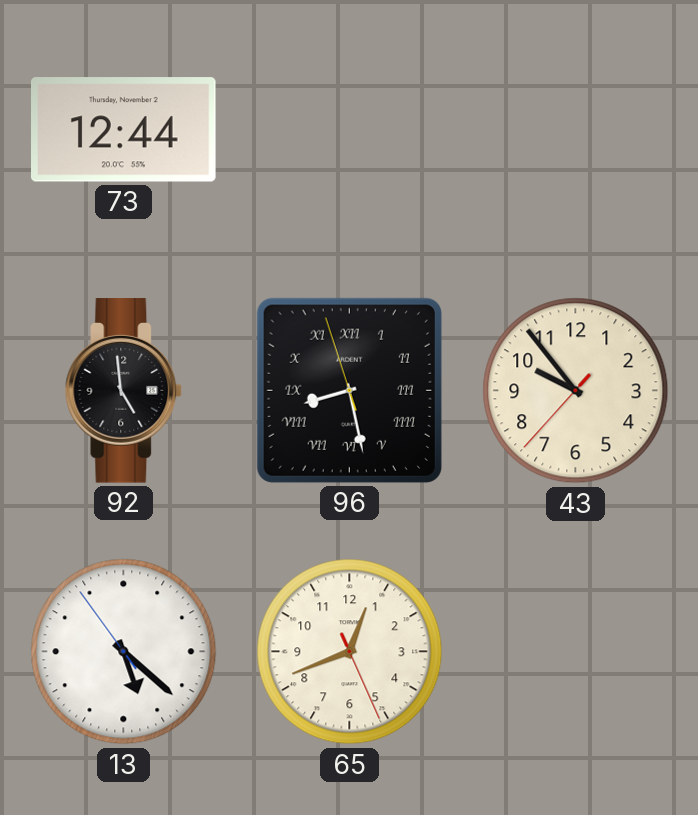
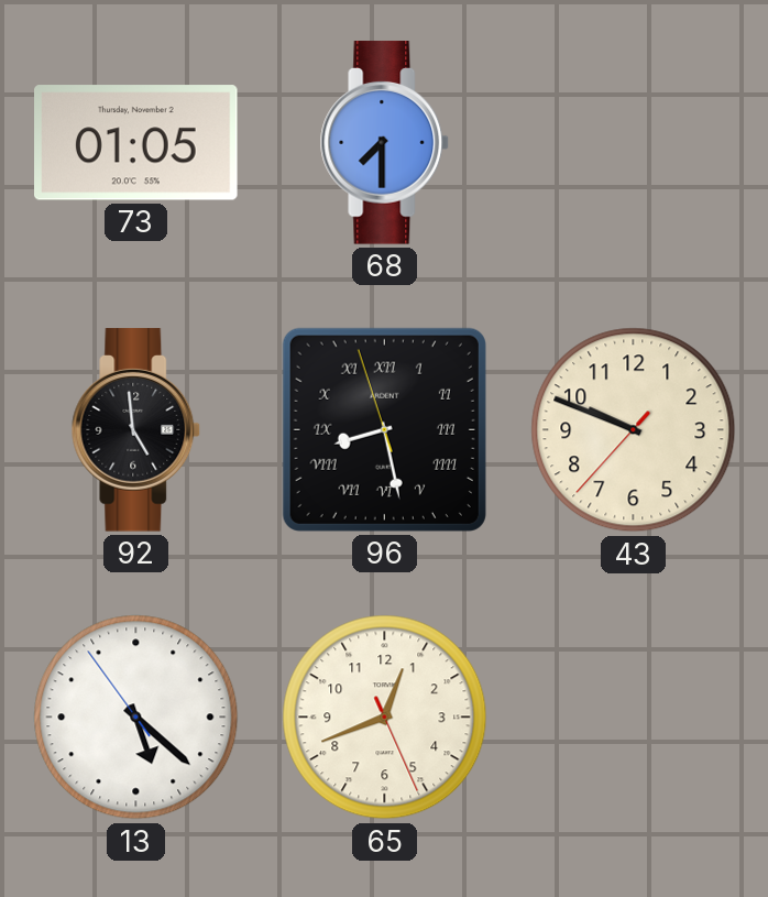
73: 12:44 -> 01:05
68: none -> 7:30
43: 9:53 -> 9:48
